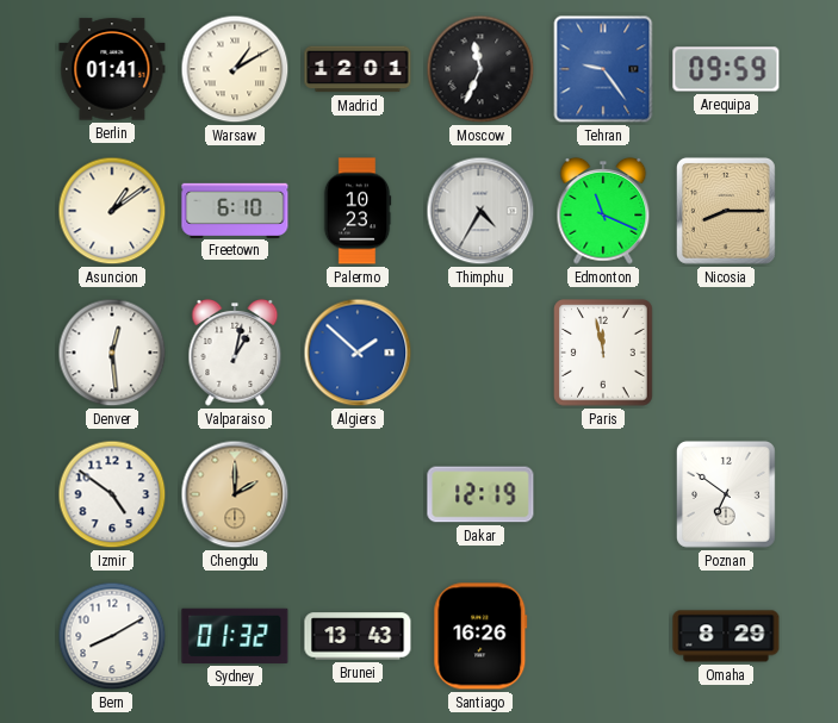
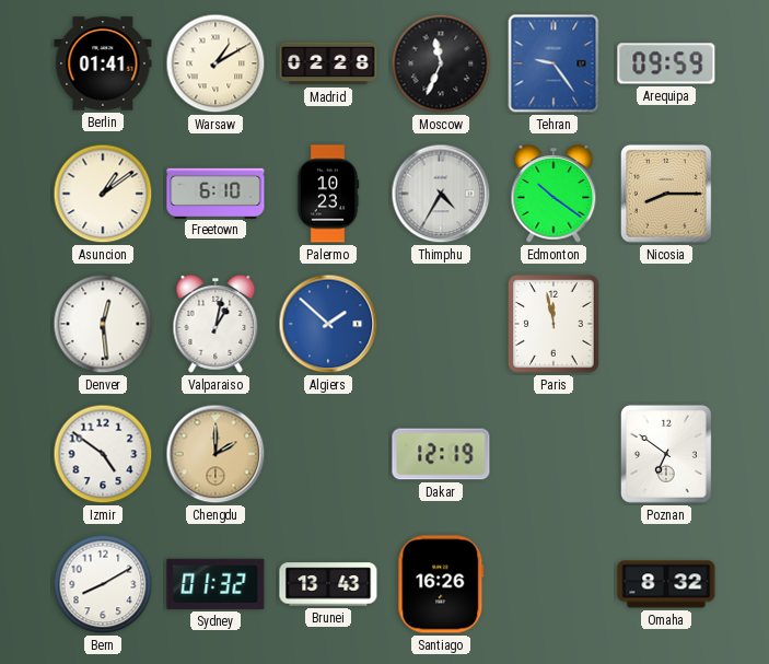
Madrid: 12:01 -> 02:28
Edmonton: 11:19 -> 10:21
Omaha: 8:29 -> 8:32
